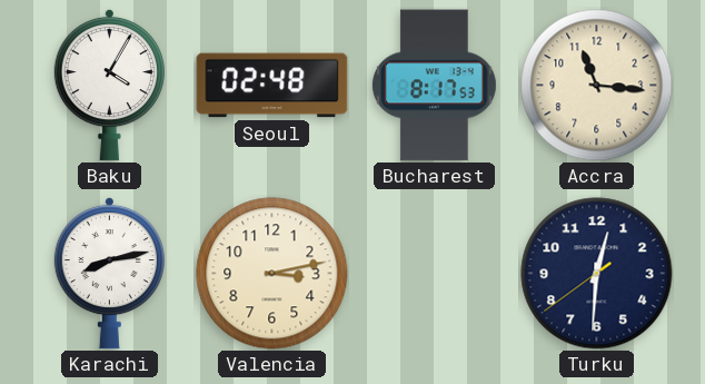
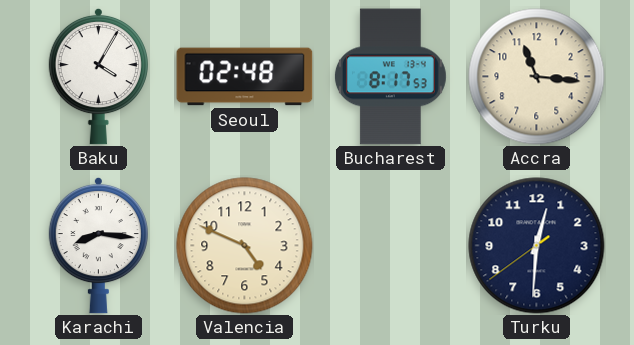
Karachi: 8:13 -> 8:16
Valencia: 3:13 -> 4:49
